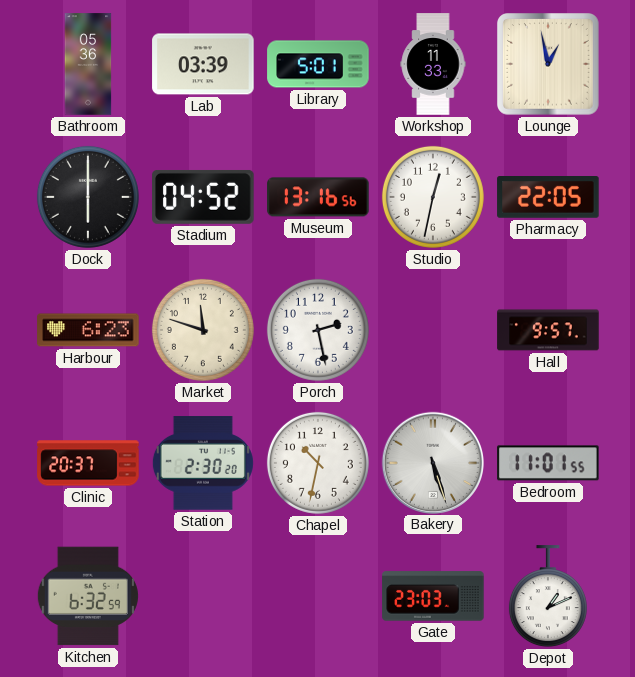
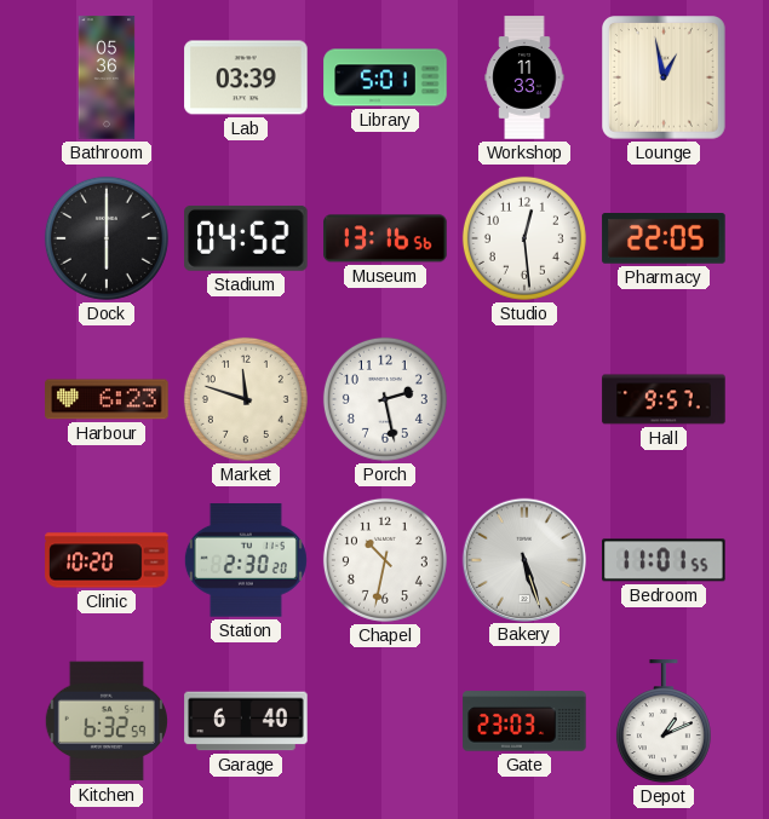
Studio: 12:32 -> 12:29
Clinic: 20:37 -> 10:20
Garage: none -> 6:40
